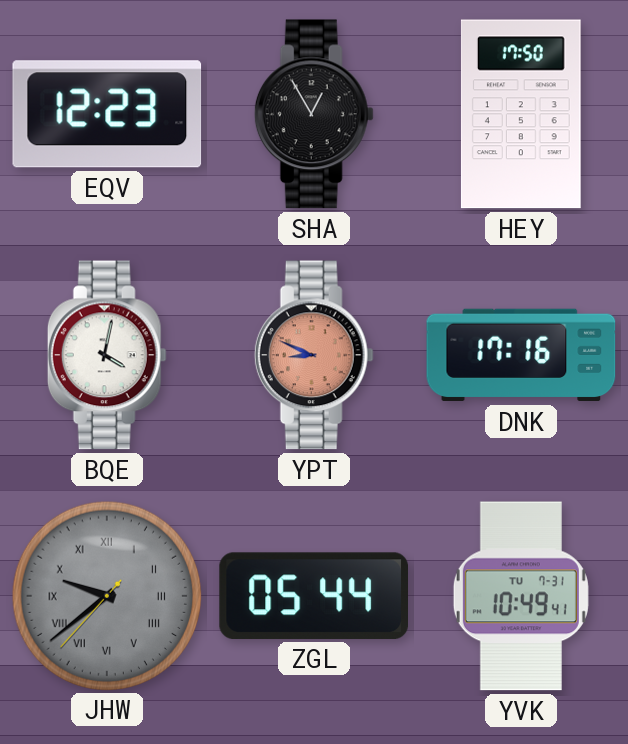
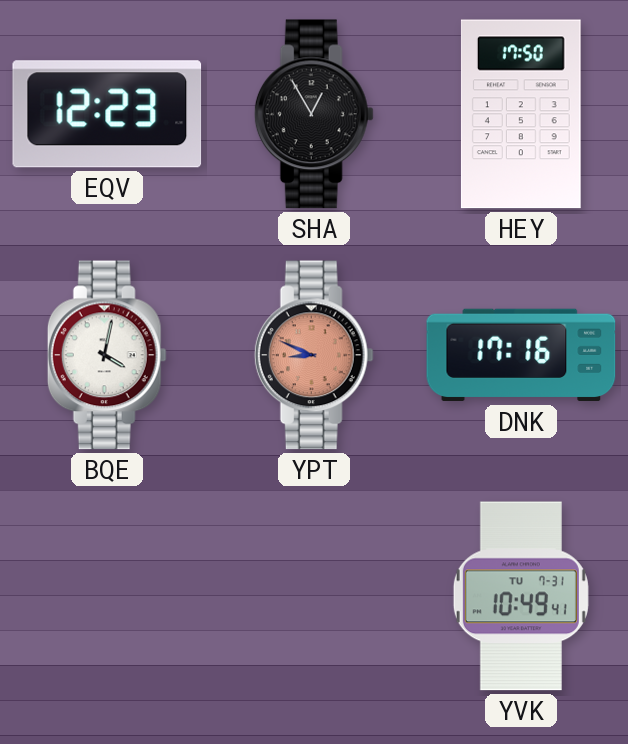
JHW: 9:38 -> none
ZGL: 05:44 -> none
